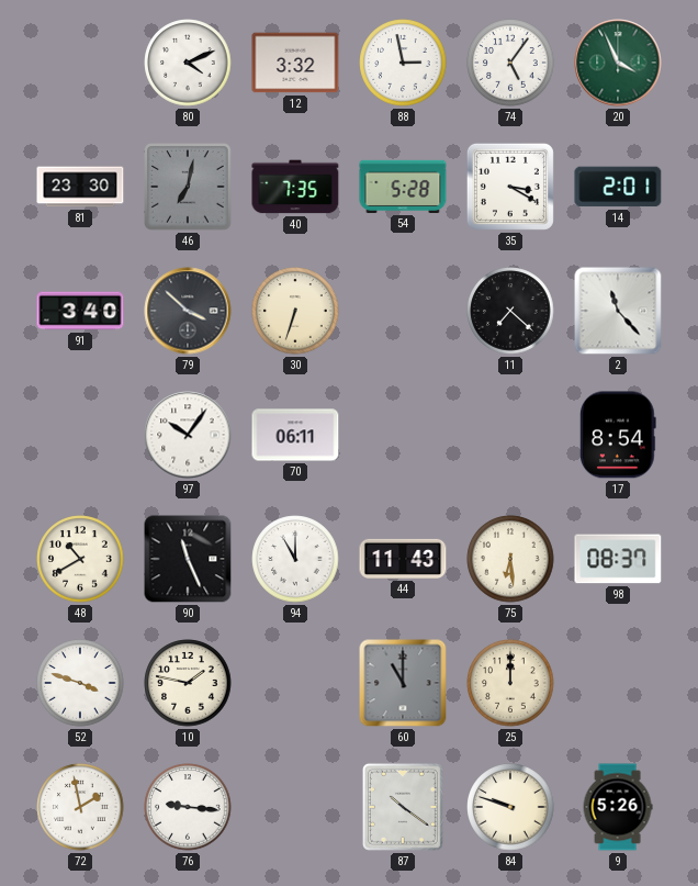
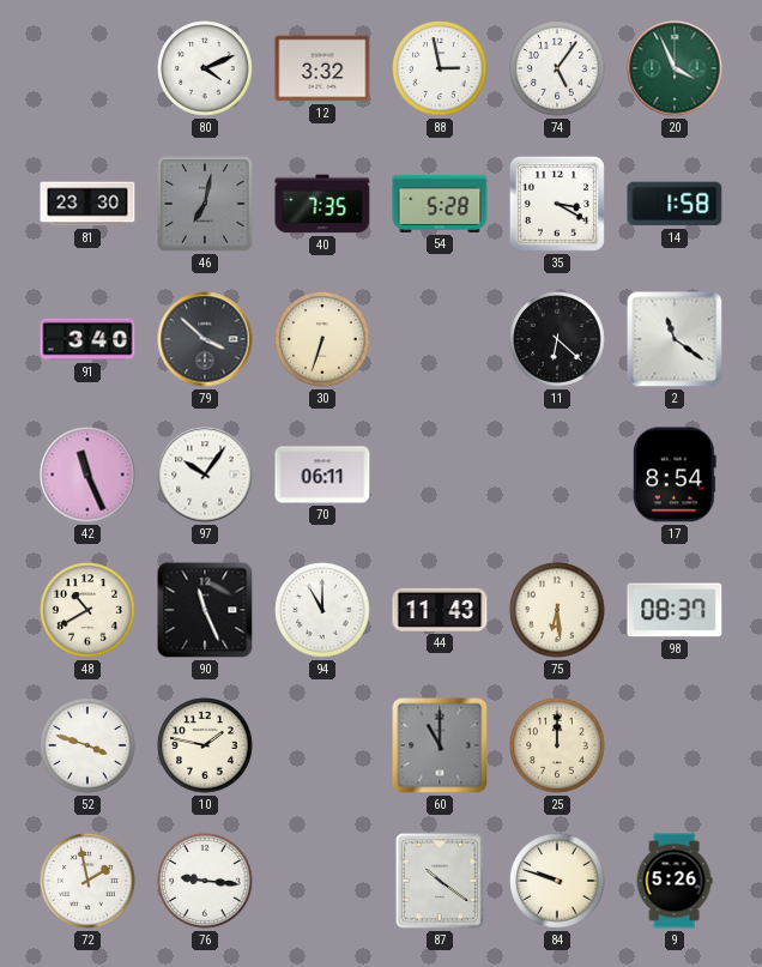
14: 2:01 -> 1:58
11: 7:22 -> 6:22
2: 11:23 -> 11:21
42: none -> 11:26
